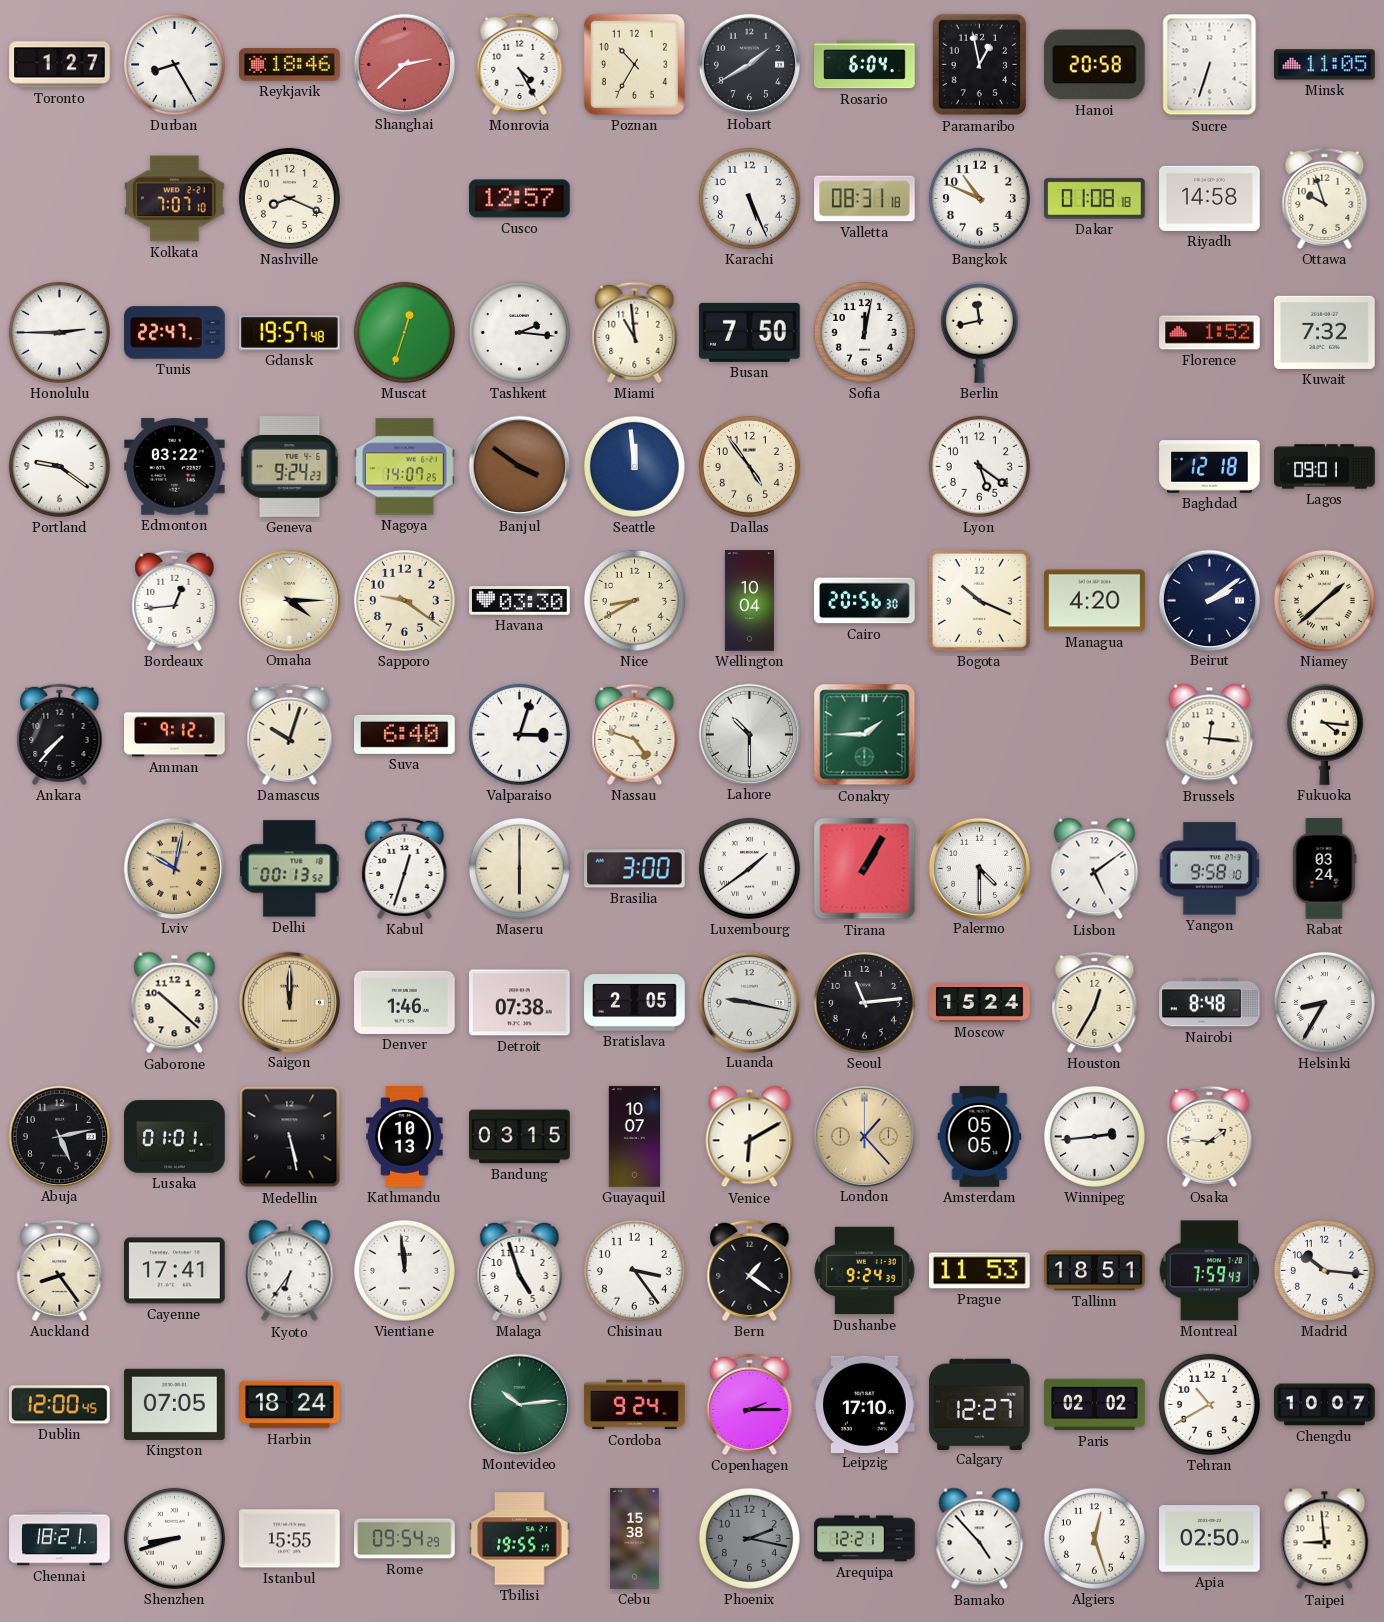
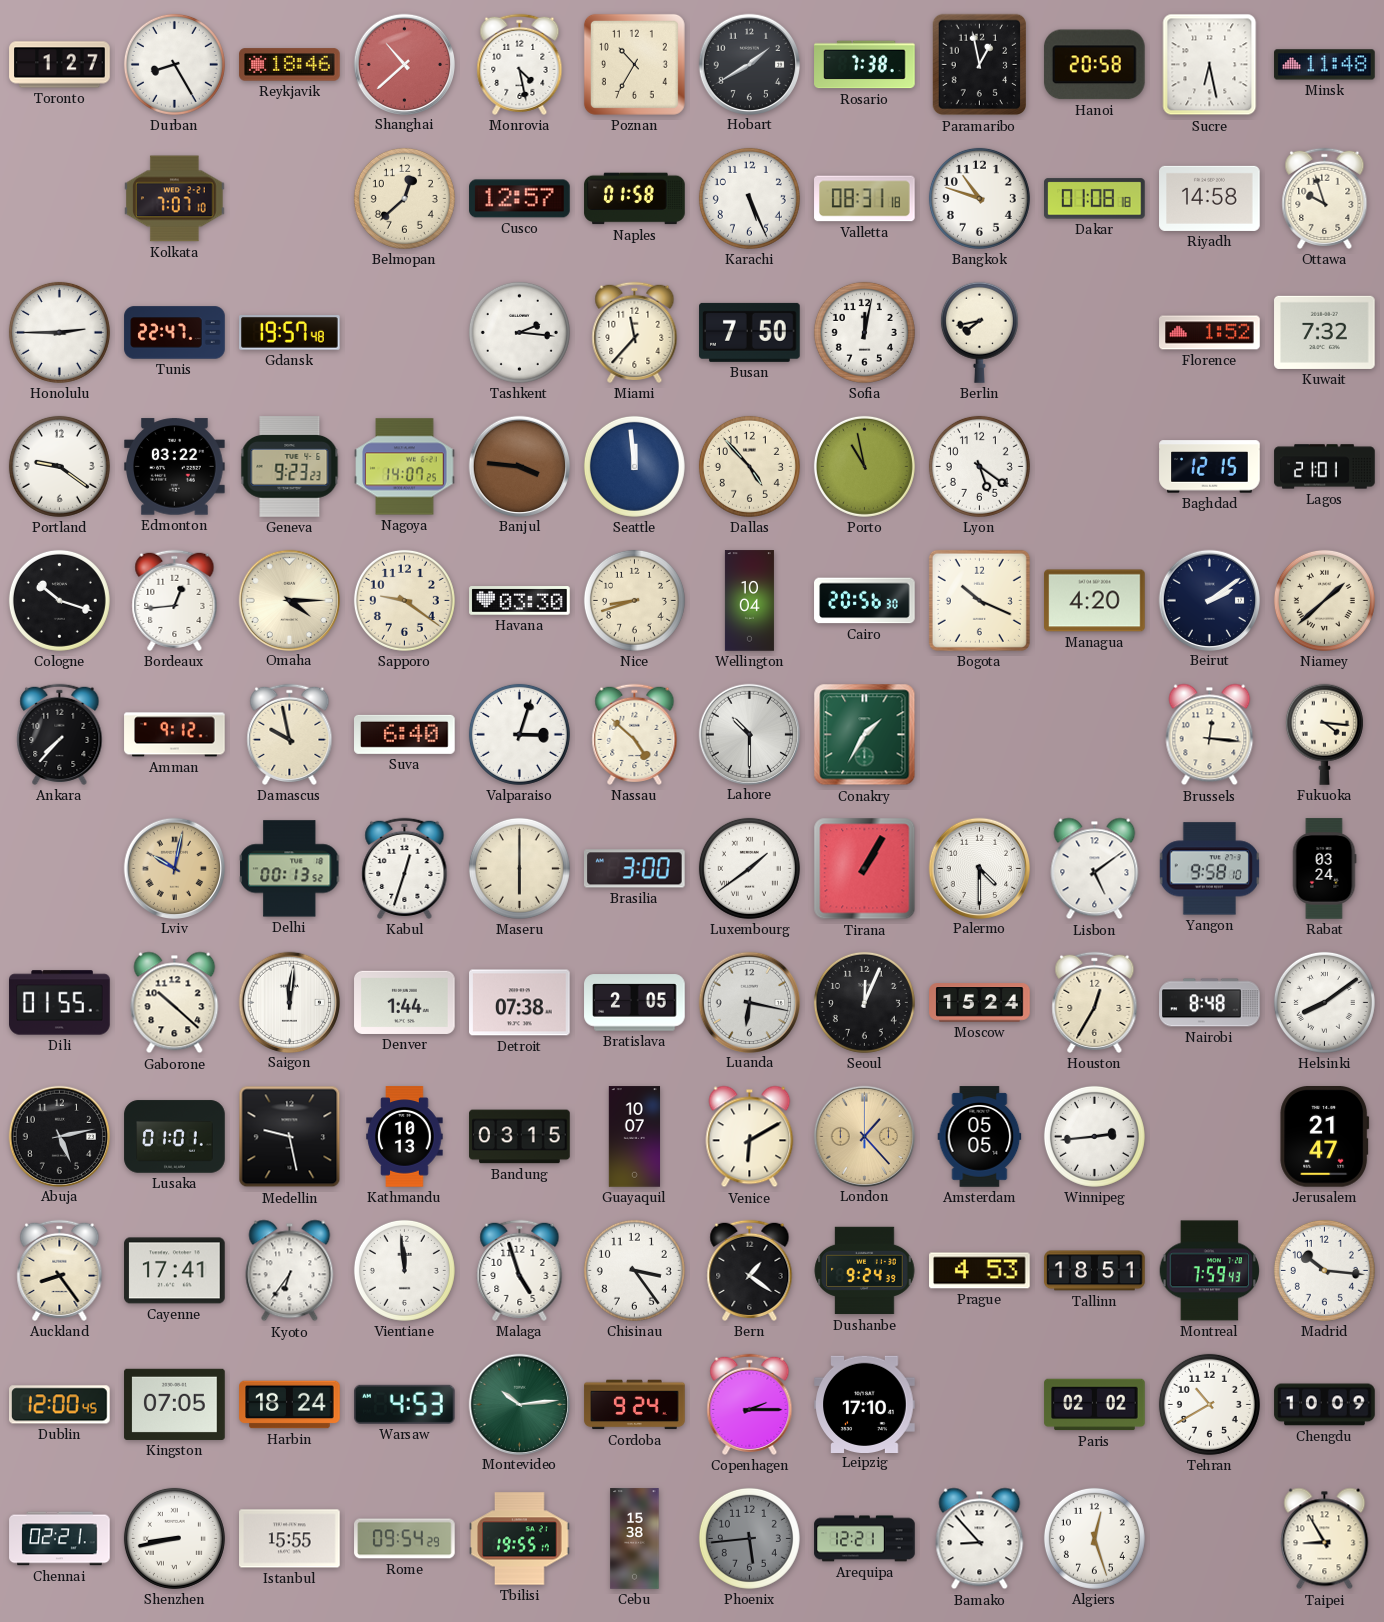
Shanghai: 2:38 -> 10:38
Monrovia: 4:25 -> 4:28
Rosario: 6:04 -> 7:38
Sucre: 6:33 -> 6:28
Minsk: 11:05 -> 11:48
Nashville: 8:19 -> none
Belmopan: none -> 12:38
Naples: none -> 01:58
Bangkok: 10:49 -> 10:48
Muscat: 12:33 -> none
Miami: 10:59 -> 11:37
Berlin: 11:43 -> 7:43
Geneva: 9:24 -> 9:23
Banjul: 3:51 -> 3:46
Dallas: 4:54 -> 4:53
Porto: none -> 10:58
Baghdad: 12:18 -> 12:15
Lagos: 09:01 -> 21:01
Cologne: none -> 10:18
Nice: 8:40 -> 8:42
Damascus: 10:03 -> 9:58
Nassau: 4:48 -> 4:52
Conakry: 1:45 -> 1:35
Dili: none -> 01:55
Saigon: 12:00 -> 12:01
Saigon dial: champagne -> white
Denver: 1:46 -> 1:44
Luanda: 9:17 -> 6:17
Seoul: 11:14 -> 12:04
Helsinki: 8:35 -> 8:09
Medellin: 5:28 -> 9:28
Osaka: 1:46 -> none
Jerusalem: none -> 21:47
Prague: 11:53 -> 4:53
Warsaw: none -> 4:53
Calgary: 12:27 -> none
Chengdu: 10:07 -> 10:09
Chennai: 18:21 -> 02:21
Shenzhen: 8:42 -> 8:43
Phoenix: 2:17 -> 5:44
Bamako: 4:53 -> 8:53
Apia: 02:50 -> none
Taipei: 8:59 -> 8:55
